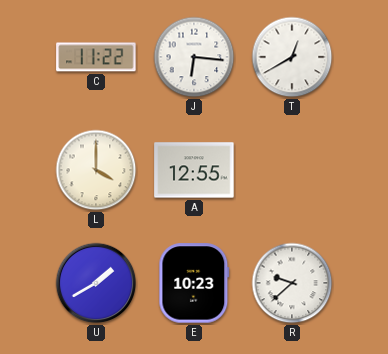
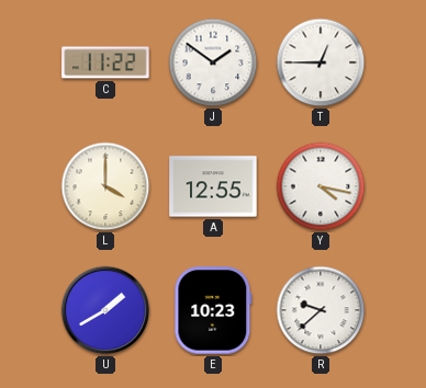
J: 6:16 -> 1:51
T: 12:40 -> 12:45
Y: none -> 4:17
